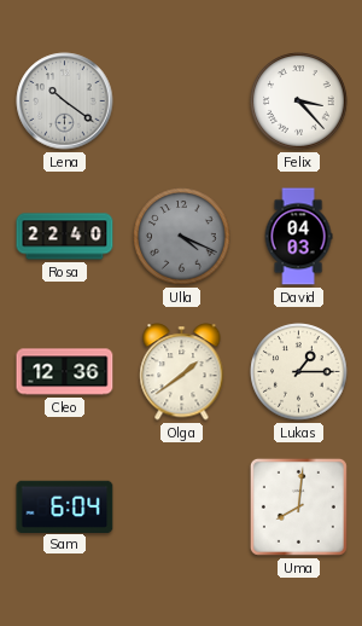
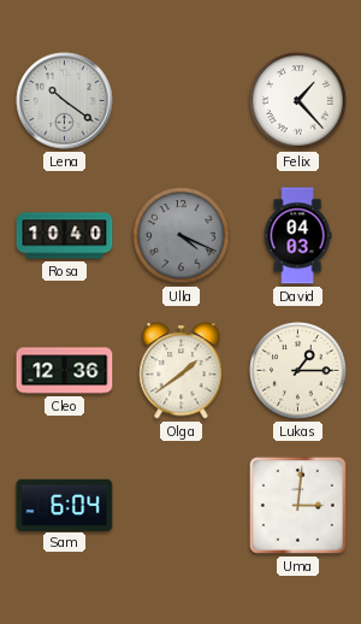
Felix: 3:23 -> 1:23
Rosa: 22:40 -> 10:40
Uma: 8:01 -> 3:01
